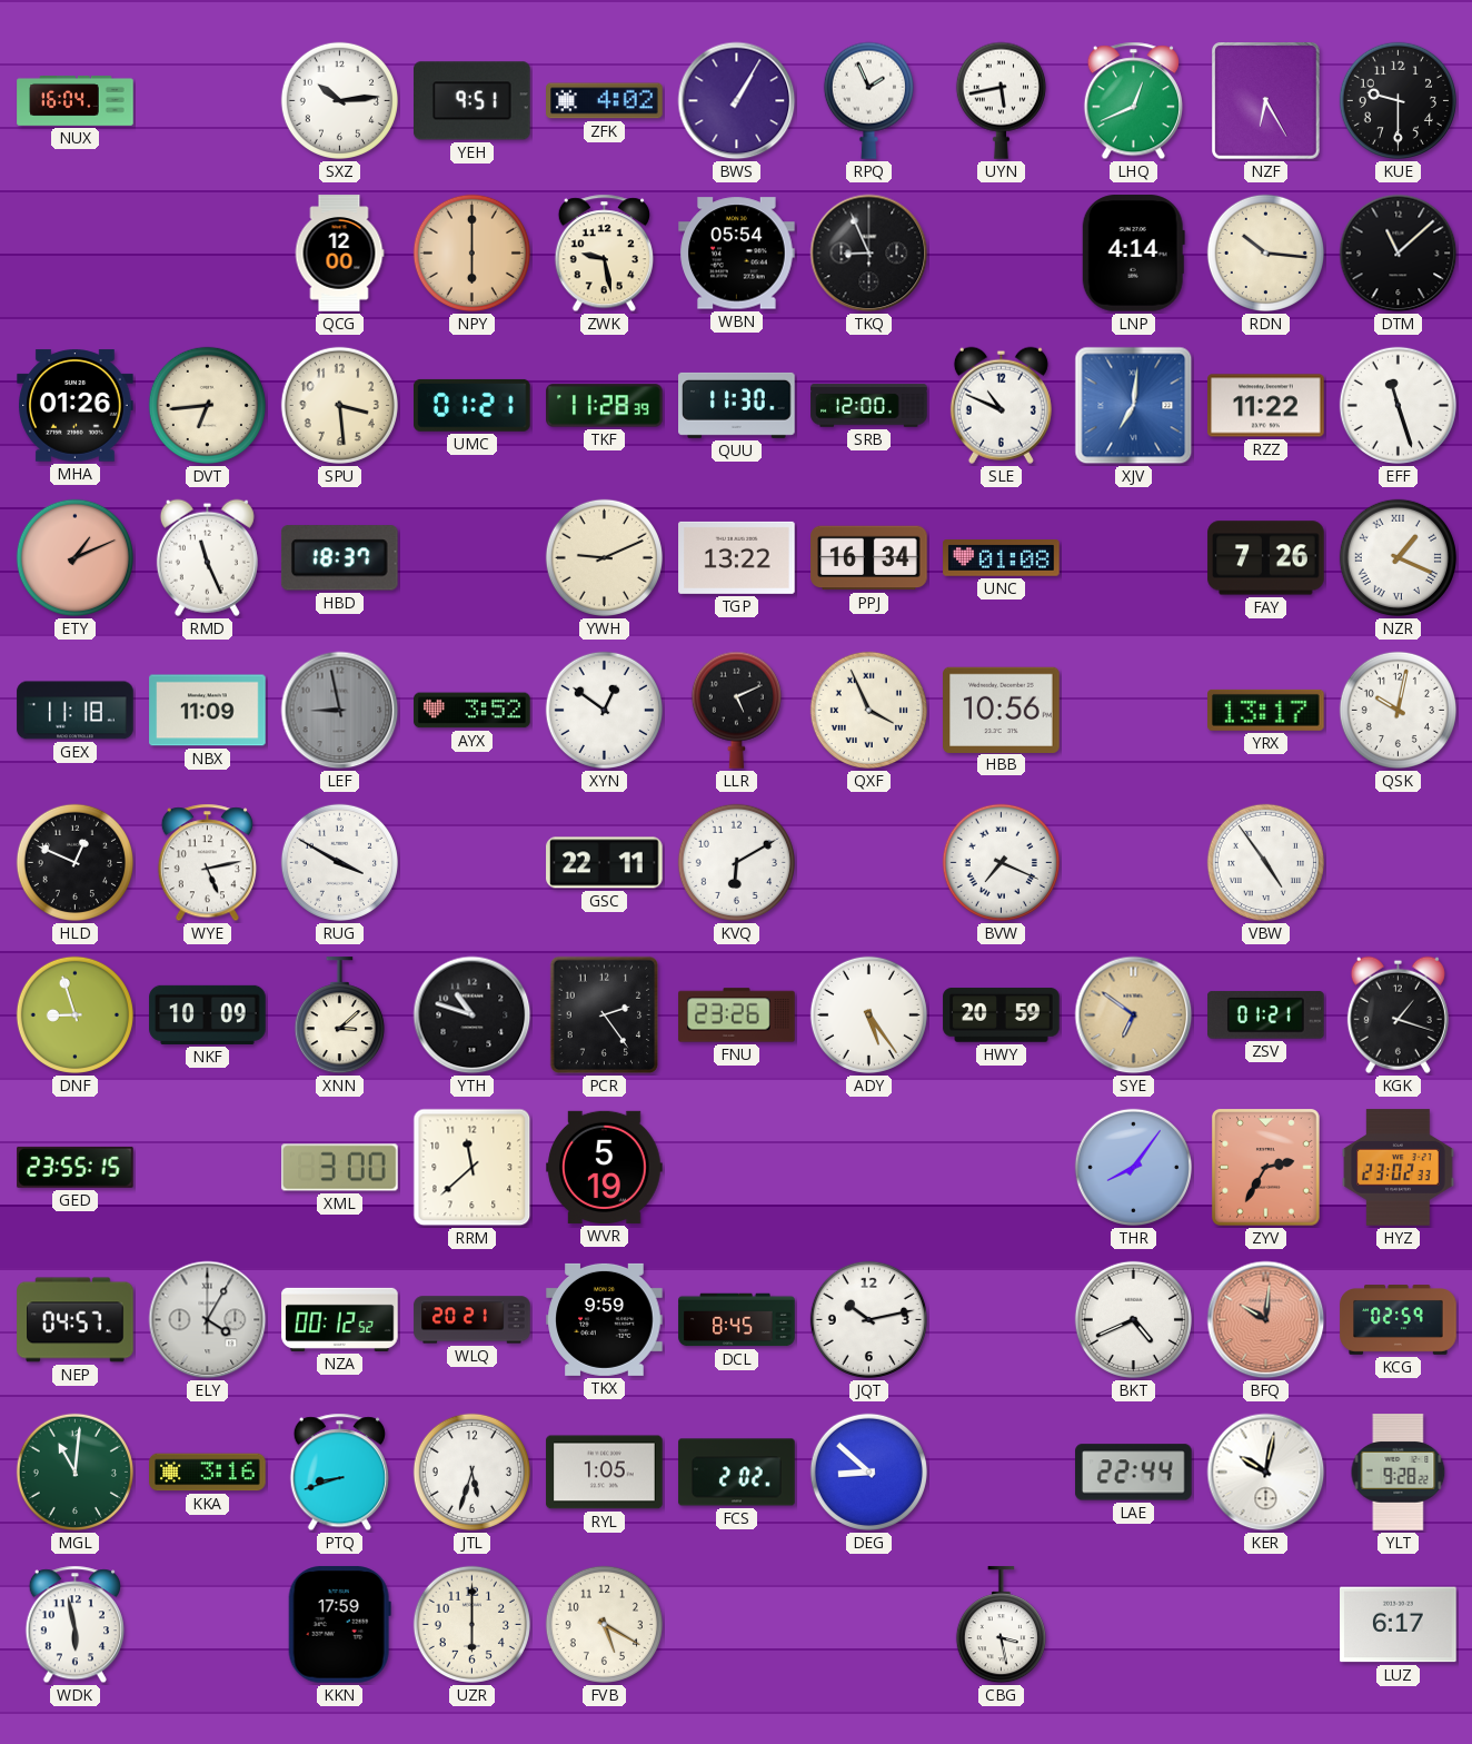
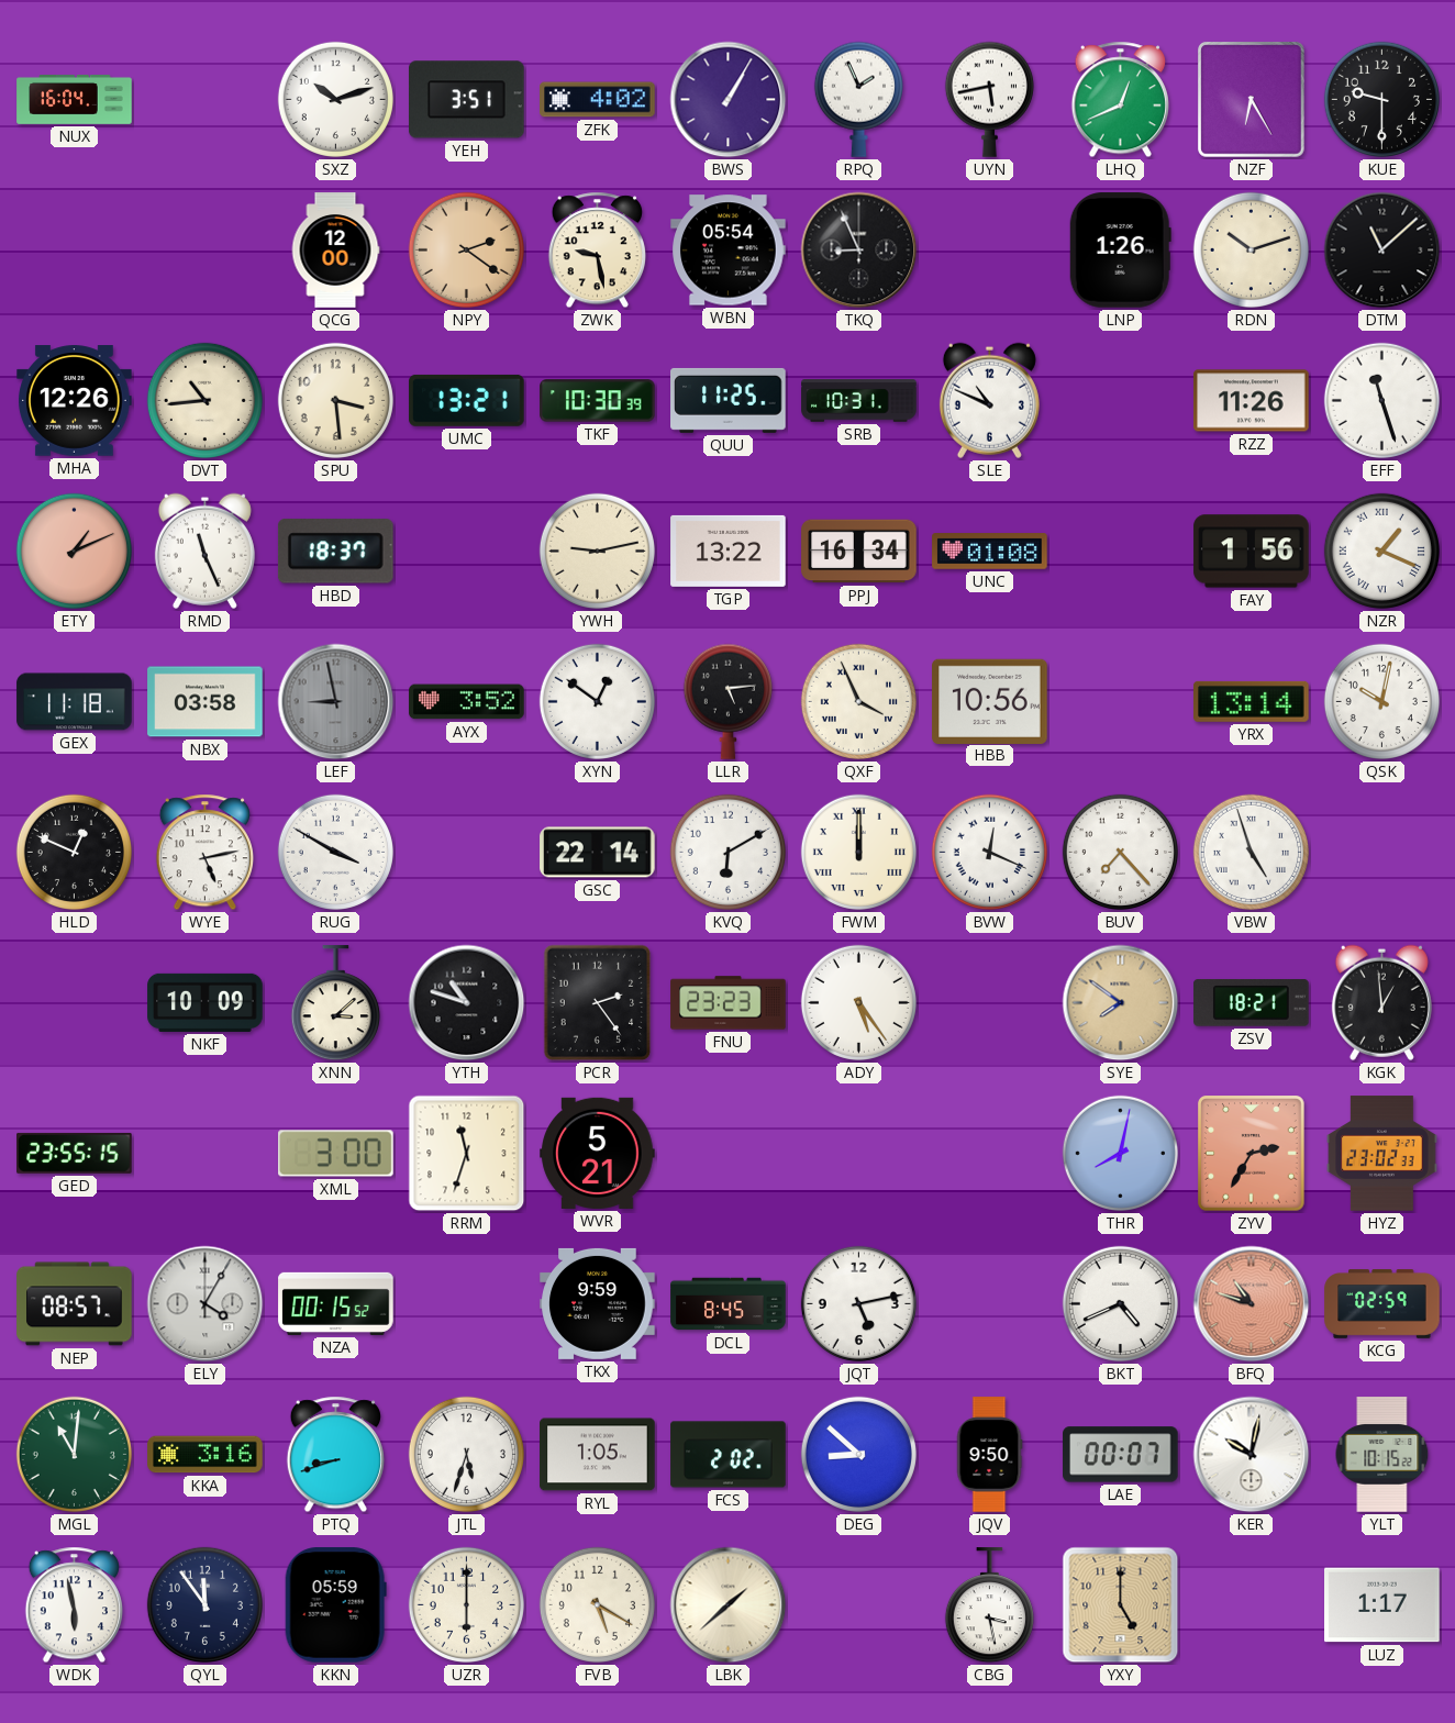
SXZ: 10:14 -> 10:12
YEH: 9:51 -> 3:51
NPY: 6:00 -> 2:21
LNP: 4:14 -> 1:26
RDN: 10:16 -> 10:12
MHA: 01:26 -> 12:26
DVT: 6:44 -> 10:44
UMC: 01:21 -> 13:21
TKF: 11:28 -> 10:30
QUU: 11:30 -> 11:25
SRB: 12:00 -> 10:31
XJV: 7:01 -> none
RZZ: 11:22 -> 11:26
YWH: 9:11 -> 9:13
FAY: 7:26 -> 1:56
NBX: 11:09 -> 03:58
LLR: 5:11 -> 5:14
YRX: 13:17 -> 13:14
GSC: 22:11 -> 22:14
FWM: none -> 12:00
BVW: 7:19 -> 12:19
BUV: none -> 7:23
VBW: 4:54 -> 4:57
DNF: 8:57 -> none
FNU: 23:26 -> 23:23
HWY: 20:59 -> none
SYE: 6:51 -> 7:51
ZSV: 01:21 -> 18:21
KGK: 1:18 -> 12:59
RRM: 11:38 -> 11:33
WVR: 5:19 -> 5:21
THR: 8:06 -> 8:02
NEP: 04:57 -> 08:57
NZA: 00:12 -> 00:15
WLQ: 20:21 -> none
JQT: 10:13 -> 5:13
BFQ: 10:01 -> 10:48
JQV: none -> 9:50
LAE: 22:44 -> 00:07
YLT: 9:28 -> 10:15
QYL: none -> 11:54
KKN: 17:59 -> 05:59
LBK: none -> 1:38
YXY: none -> 5:00
LUZ: 6:17 -> 1:17
